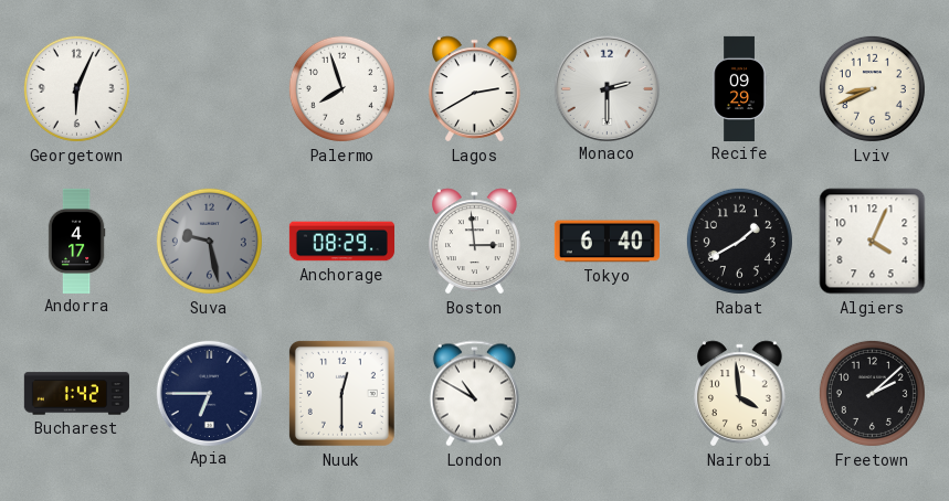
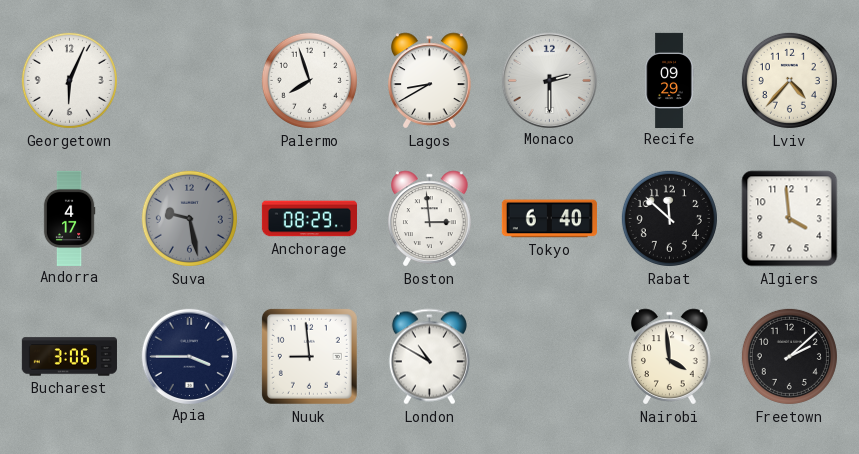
Lagos: 2:40 -> 8:40
Lviv: 8:41 -> 4:37
Rabat: 1:40 -> 11:52
Algiers: 4:04 -> 3:59
Bucharest: 1:42 -> 3:06
Apia: 6:45 -> 3:45
Nuuk: 12:30 -> 8:59
